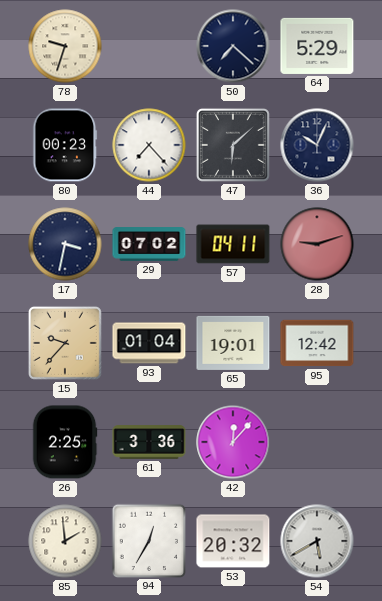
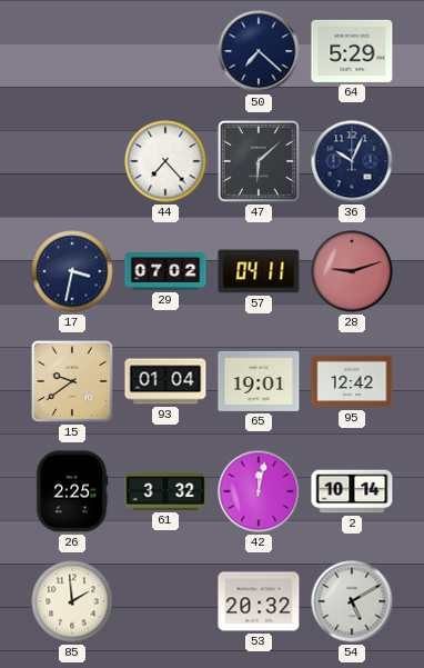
78: 9:33 -> none
80: 00:23 -> none
15: 9:37 -> 9:39
61: 3:36 -> 3:32
42: 12:07 -> 12:02
2: none -> 10:14
94: 12:35 -> none
54: 5:40 -> 5:10
